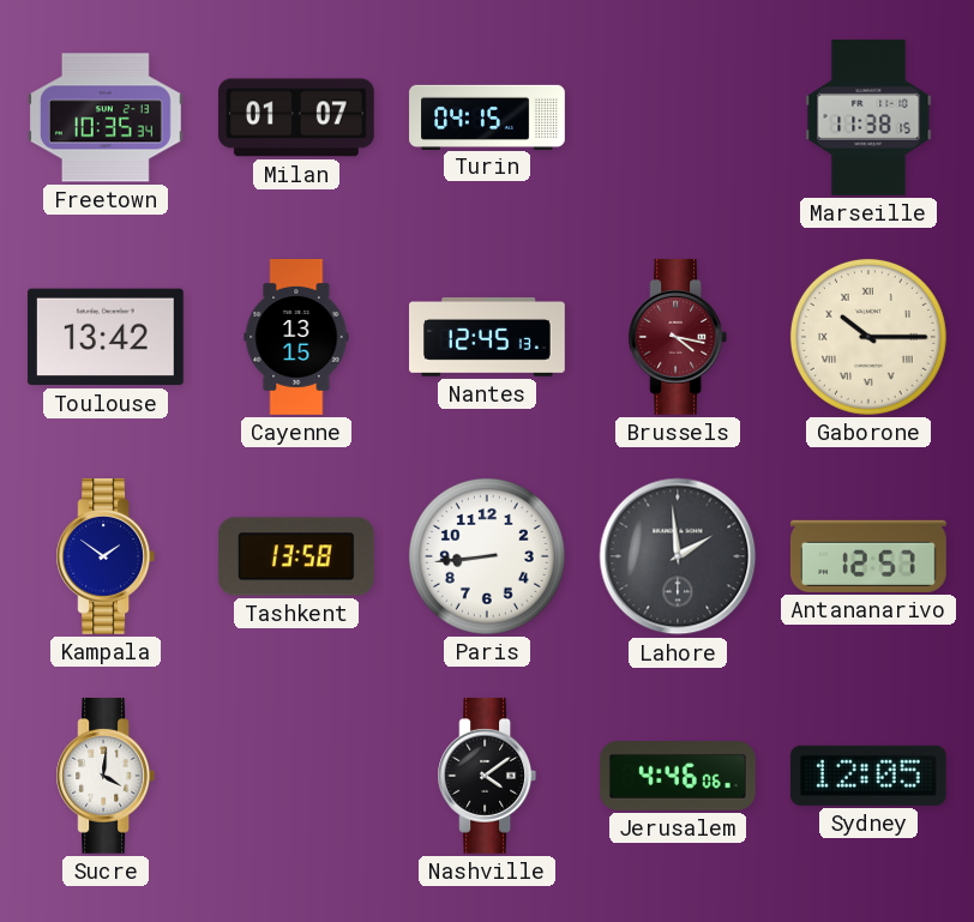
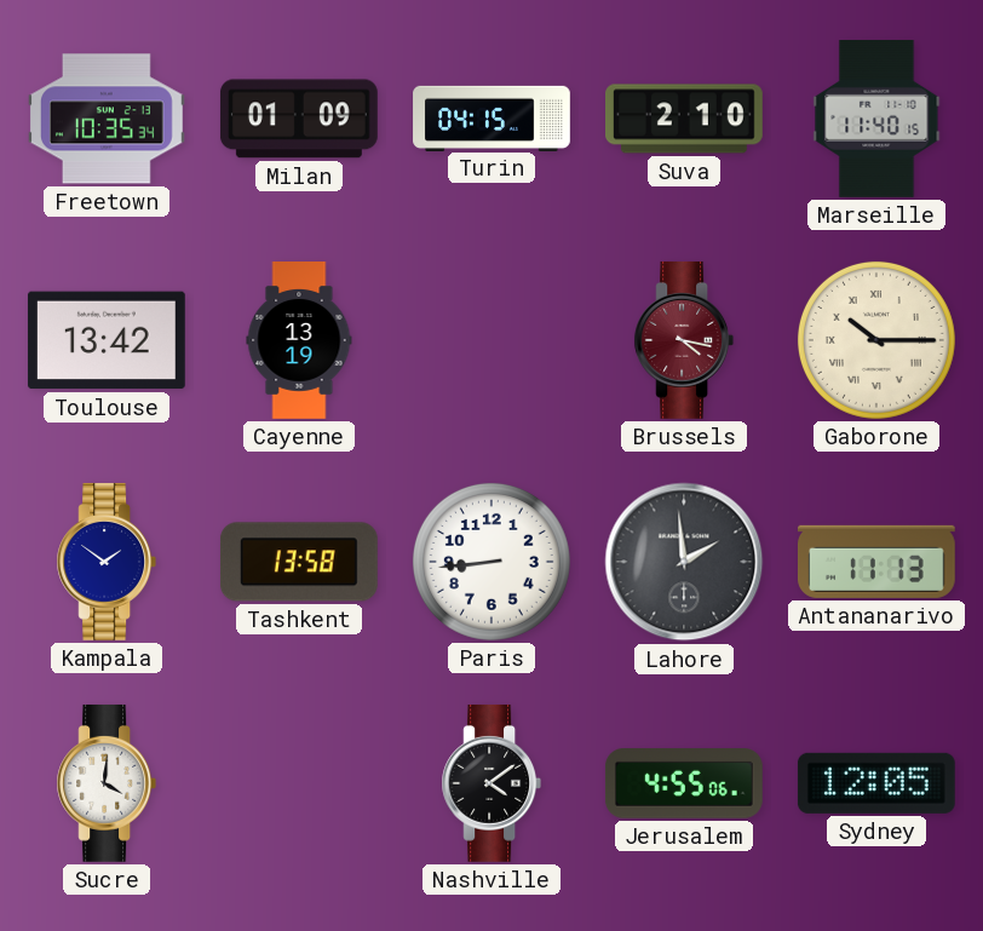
Milan: 01:07 -> 01:09
Suva: none -> 2:10
Marseille: 11:38 -> 11:40
Cayenne: 13:15 -> 13:19
Nantes: 12:45 -> none
Antananarivo: 12:57 -> 11:13
Jerusalem: 4:46 -> 4:55
